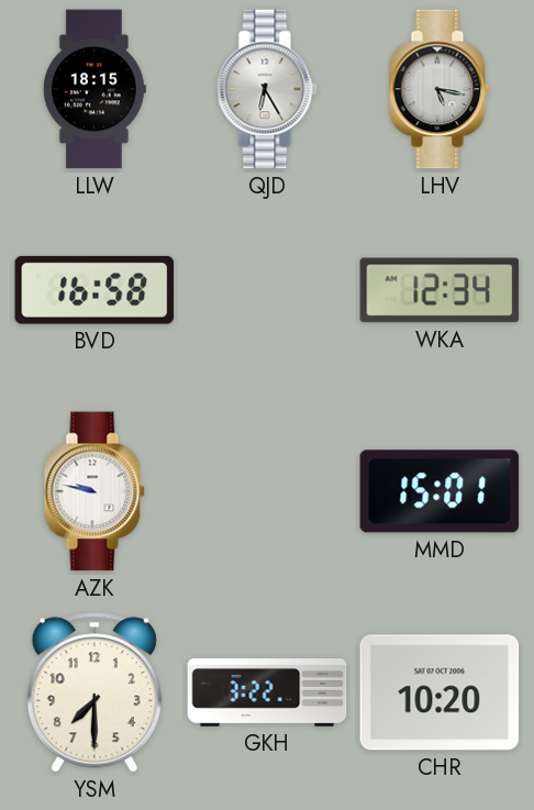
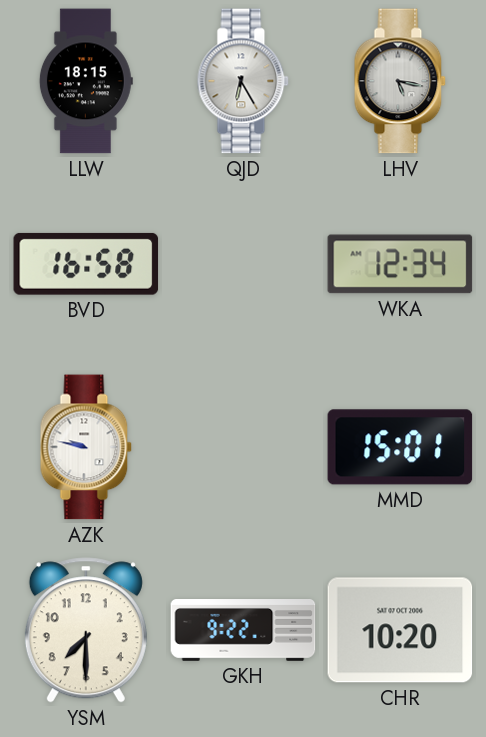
GKH: 3:22 -> 9:22
